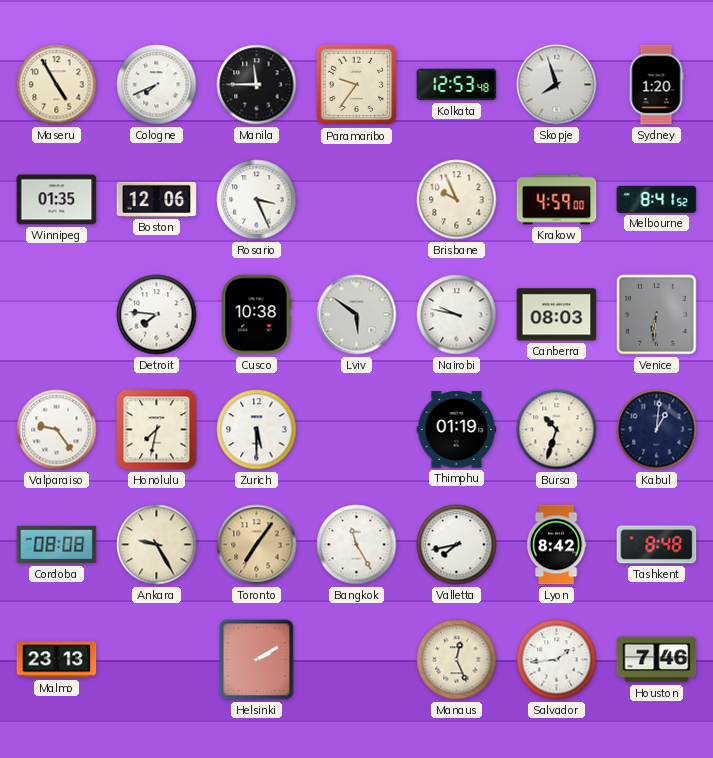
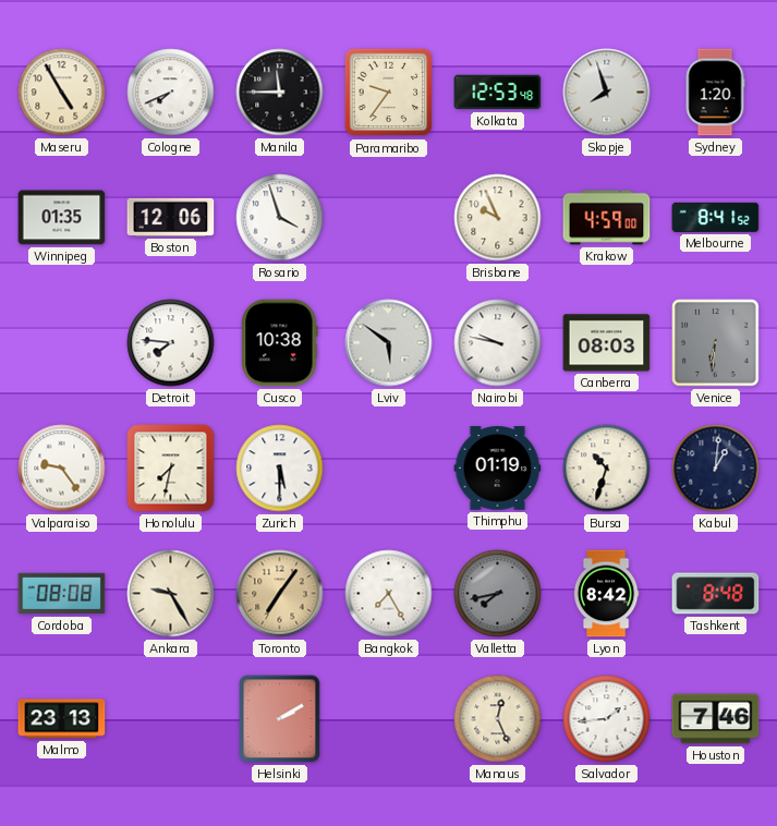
Rosario: 3:26 -> 3:57
Bangkok: 11:25 -> 7:25
Valletta dial: white -> grey
